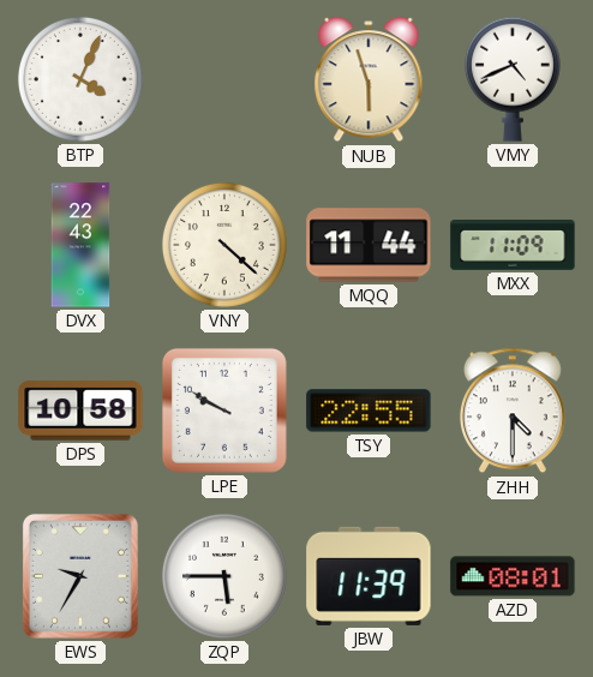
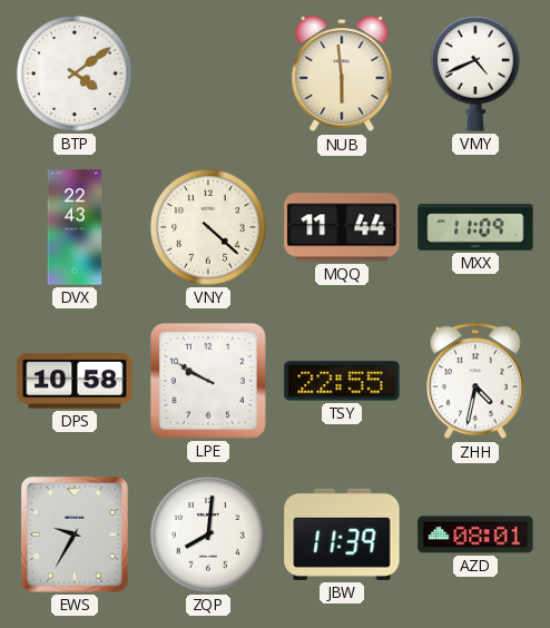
BTP: 4:04 -> 4:09
NUB: 5:57 -> 5:59
ZHH: 4:30 -> 4:32
ZQP: 5:45 -> 8:01
